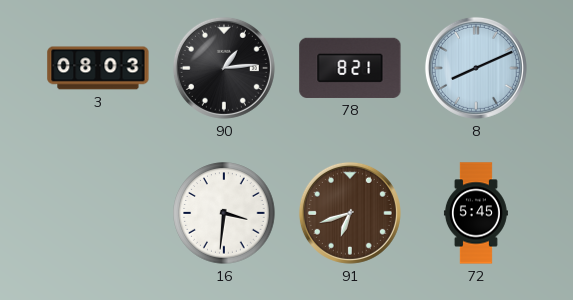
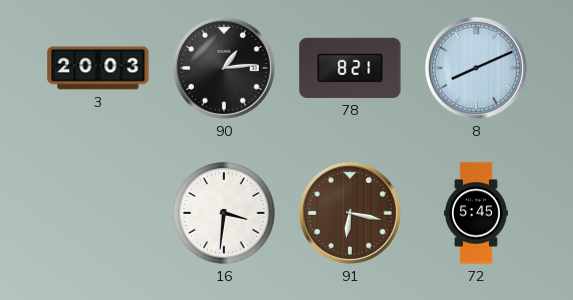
3: 08:03 -> 20:03
91: 6:42 -> 6:17
